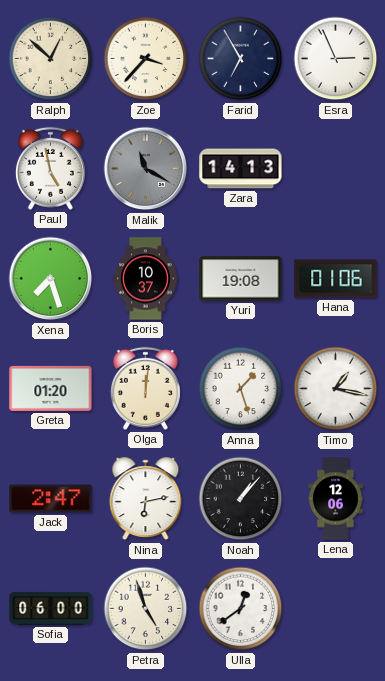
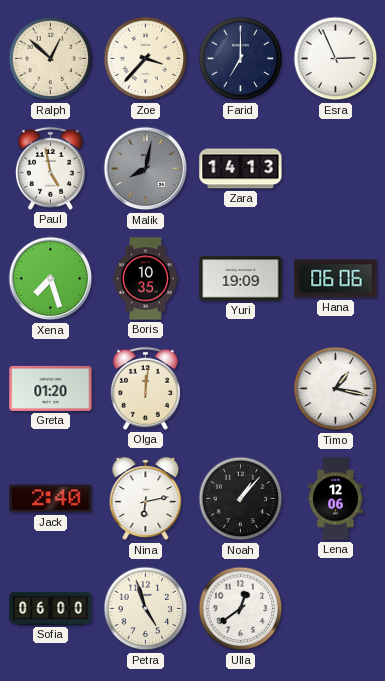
Farid: 6:55 -> 7:00
Malik: 11:20 -> 8:02
Boris: 10:37 -> 10:35
Yuri: 19:08 -> 19:09
Hana: 01:06 -> 06:06
Anna: 1:27 -> none
Jack: 2:47 -> 2:40
